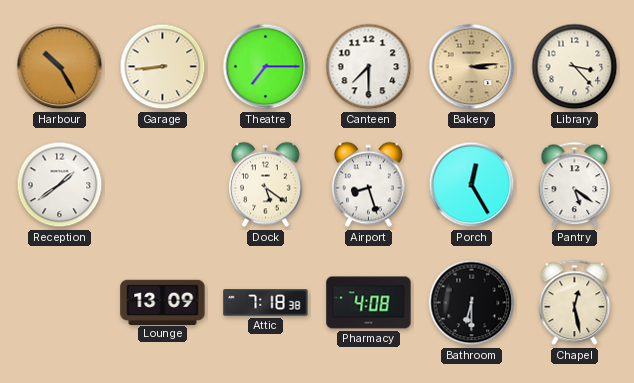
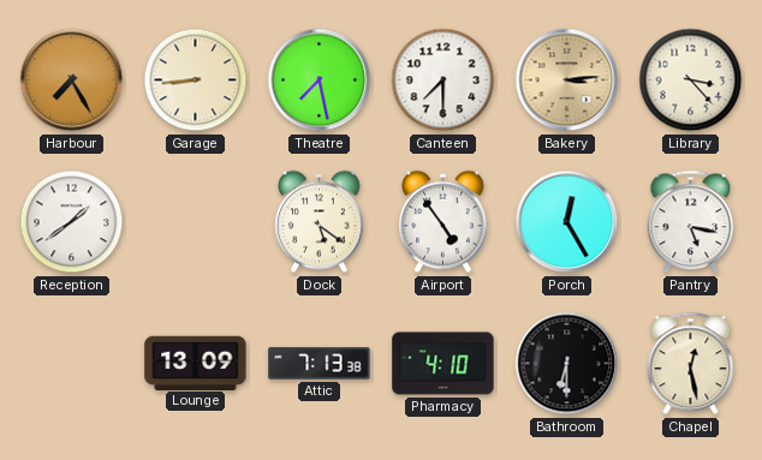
Harbour: 10:25 -> 7:25
Theatre: 7:15 -> 7:28
Airport: 8:27 -> 4:54
Pantry: 5:21 -> 5:17
Attic: 7:18 -> 7:13
Pharmacy: 4:08 -> 4:10
